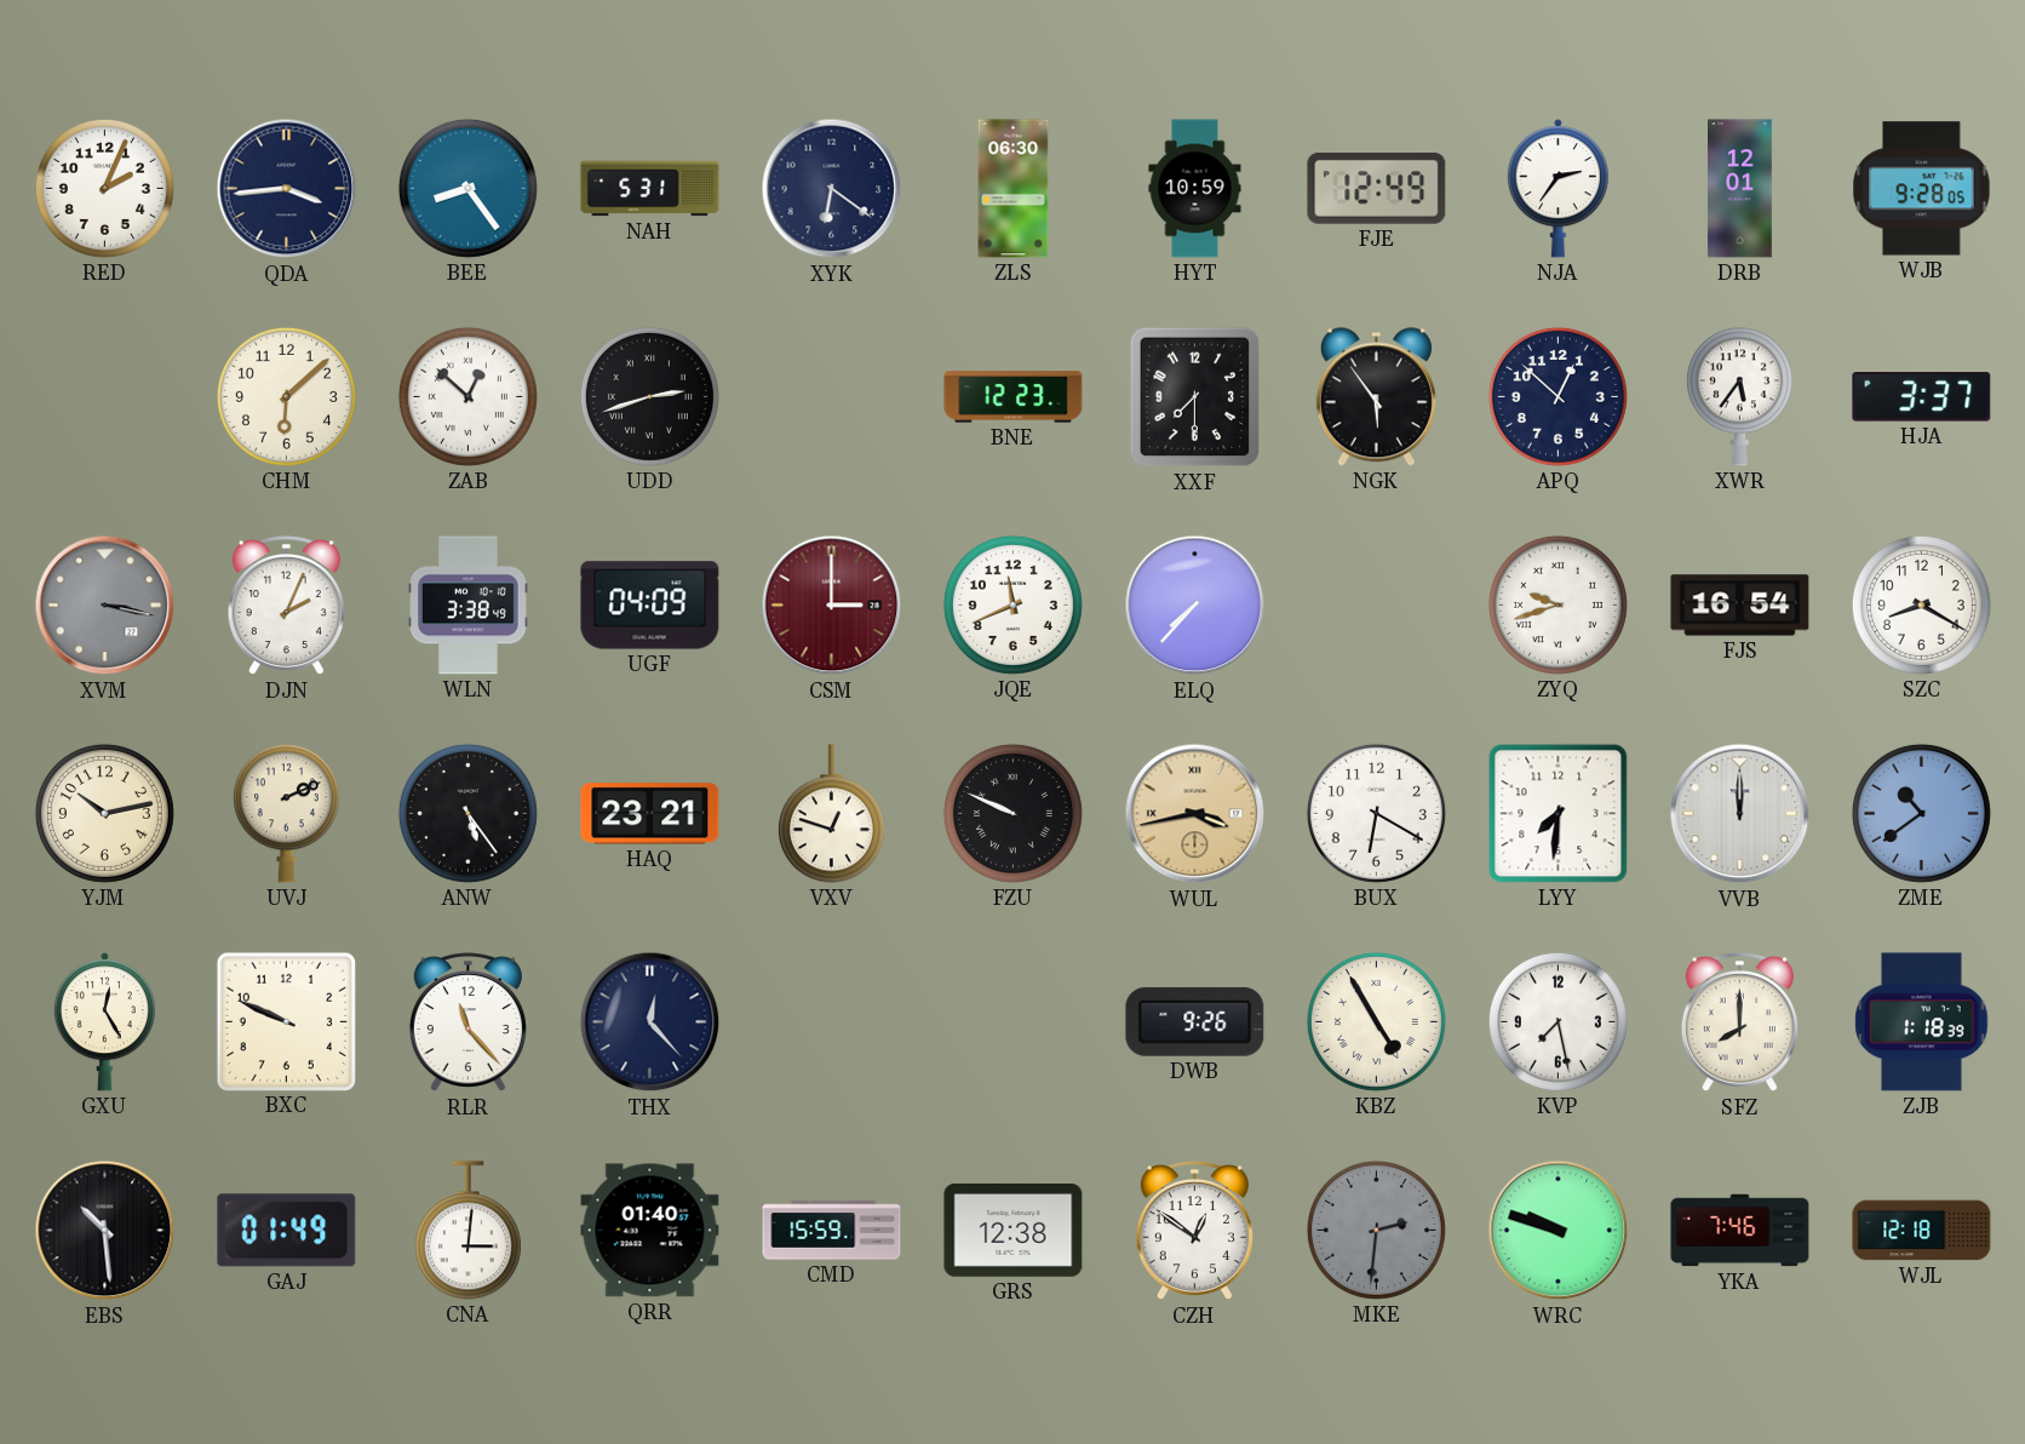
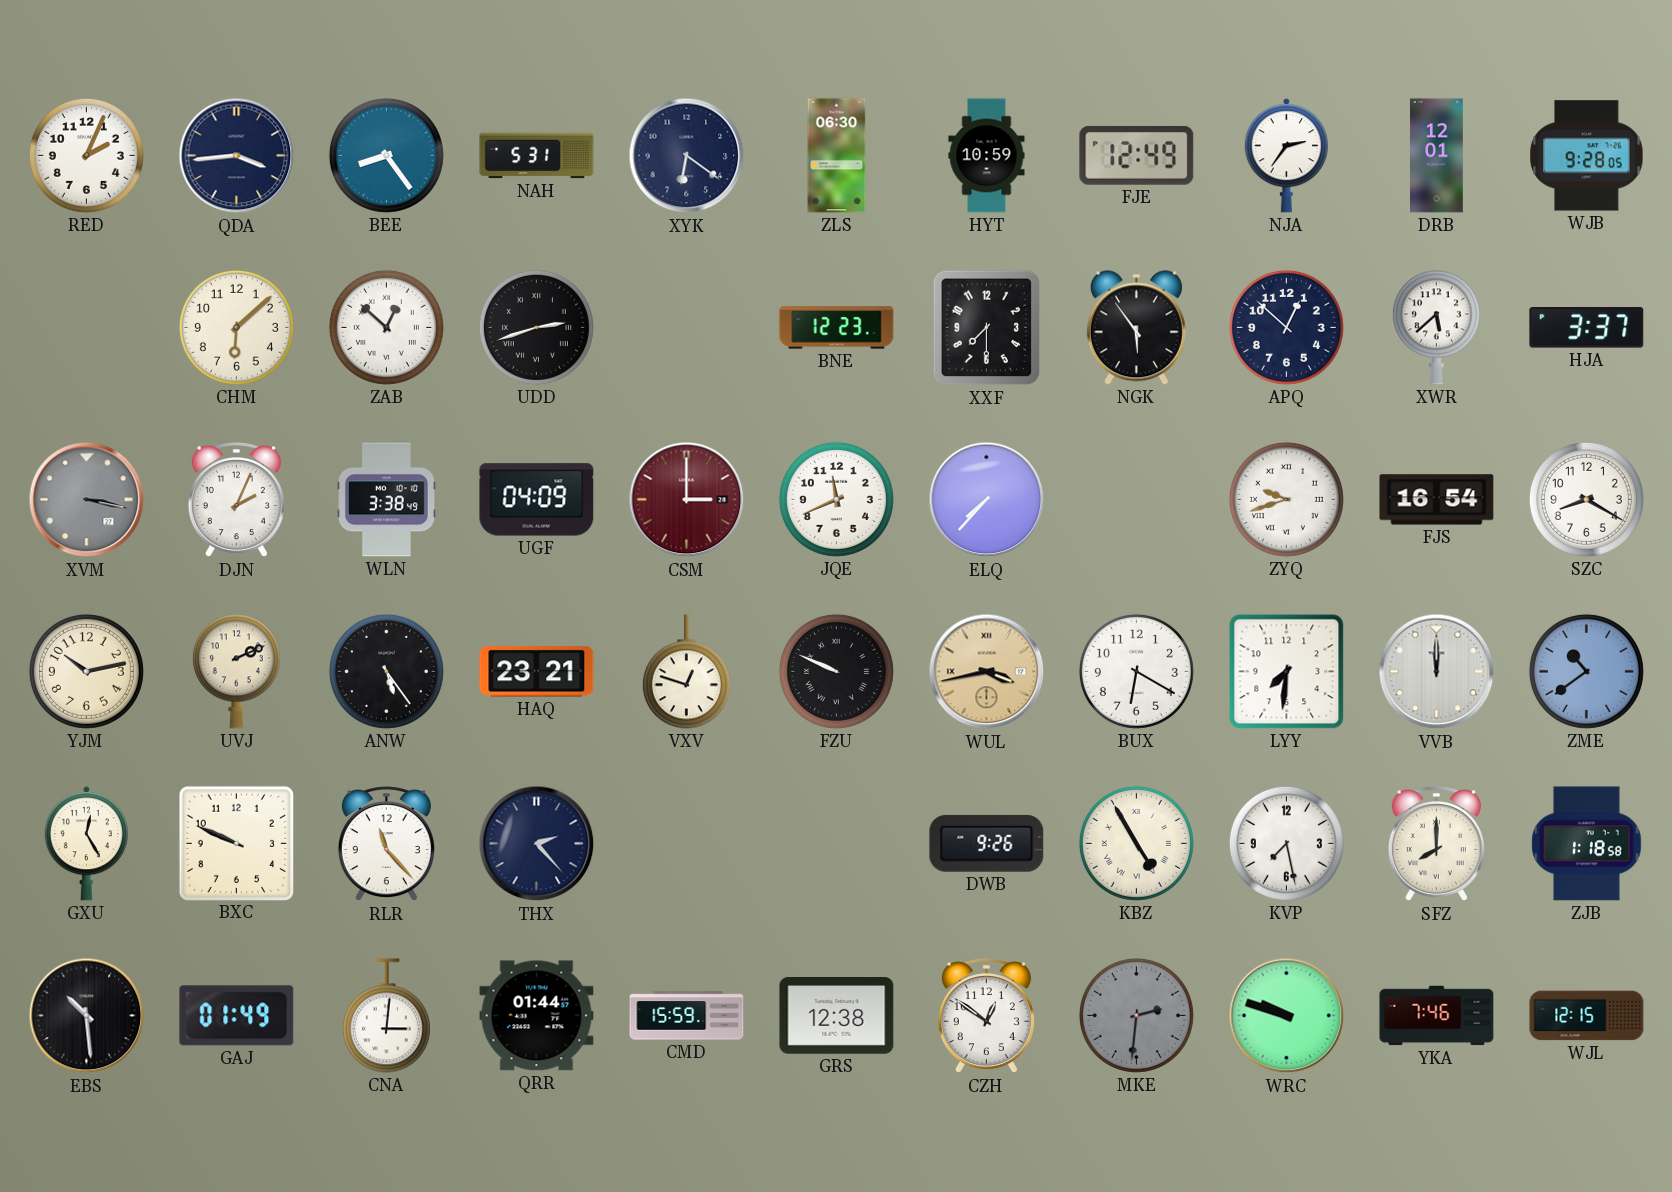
XWR: 5:36 -> 5:38
THX: 12:23 -> 2:23
ZJB: 1:18:39 -> 1:18:58
QRR: 01:40 -> 01:44
WJL: 12:18 -> 12:15
